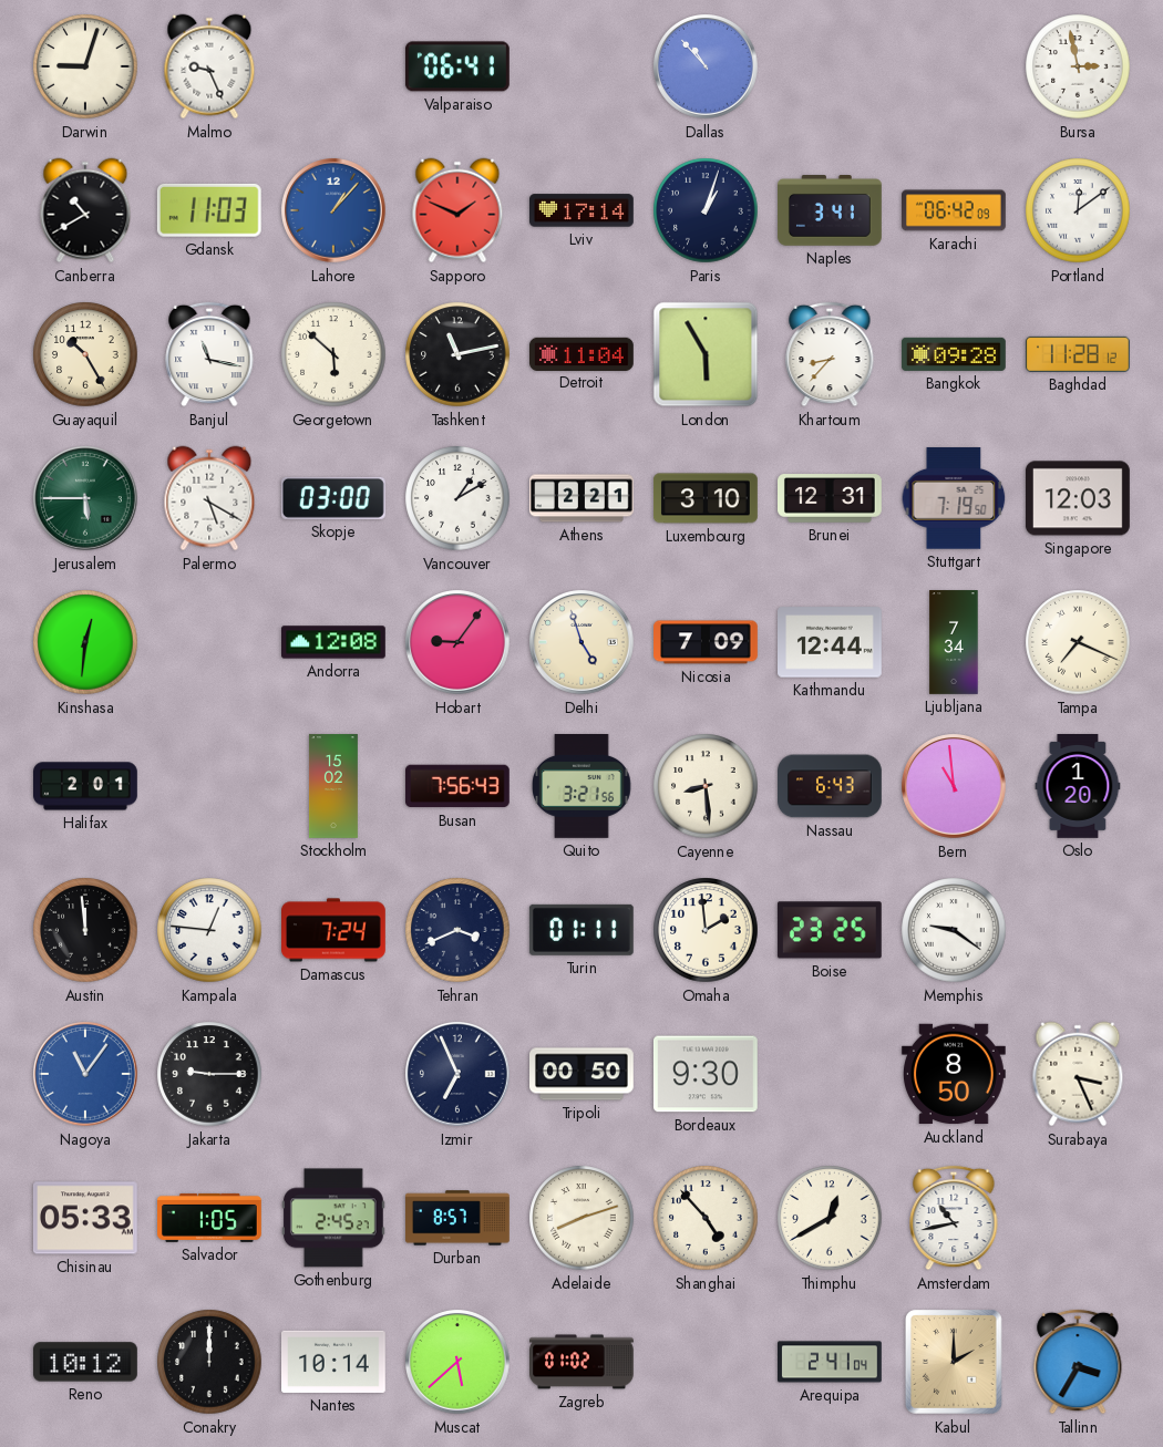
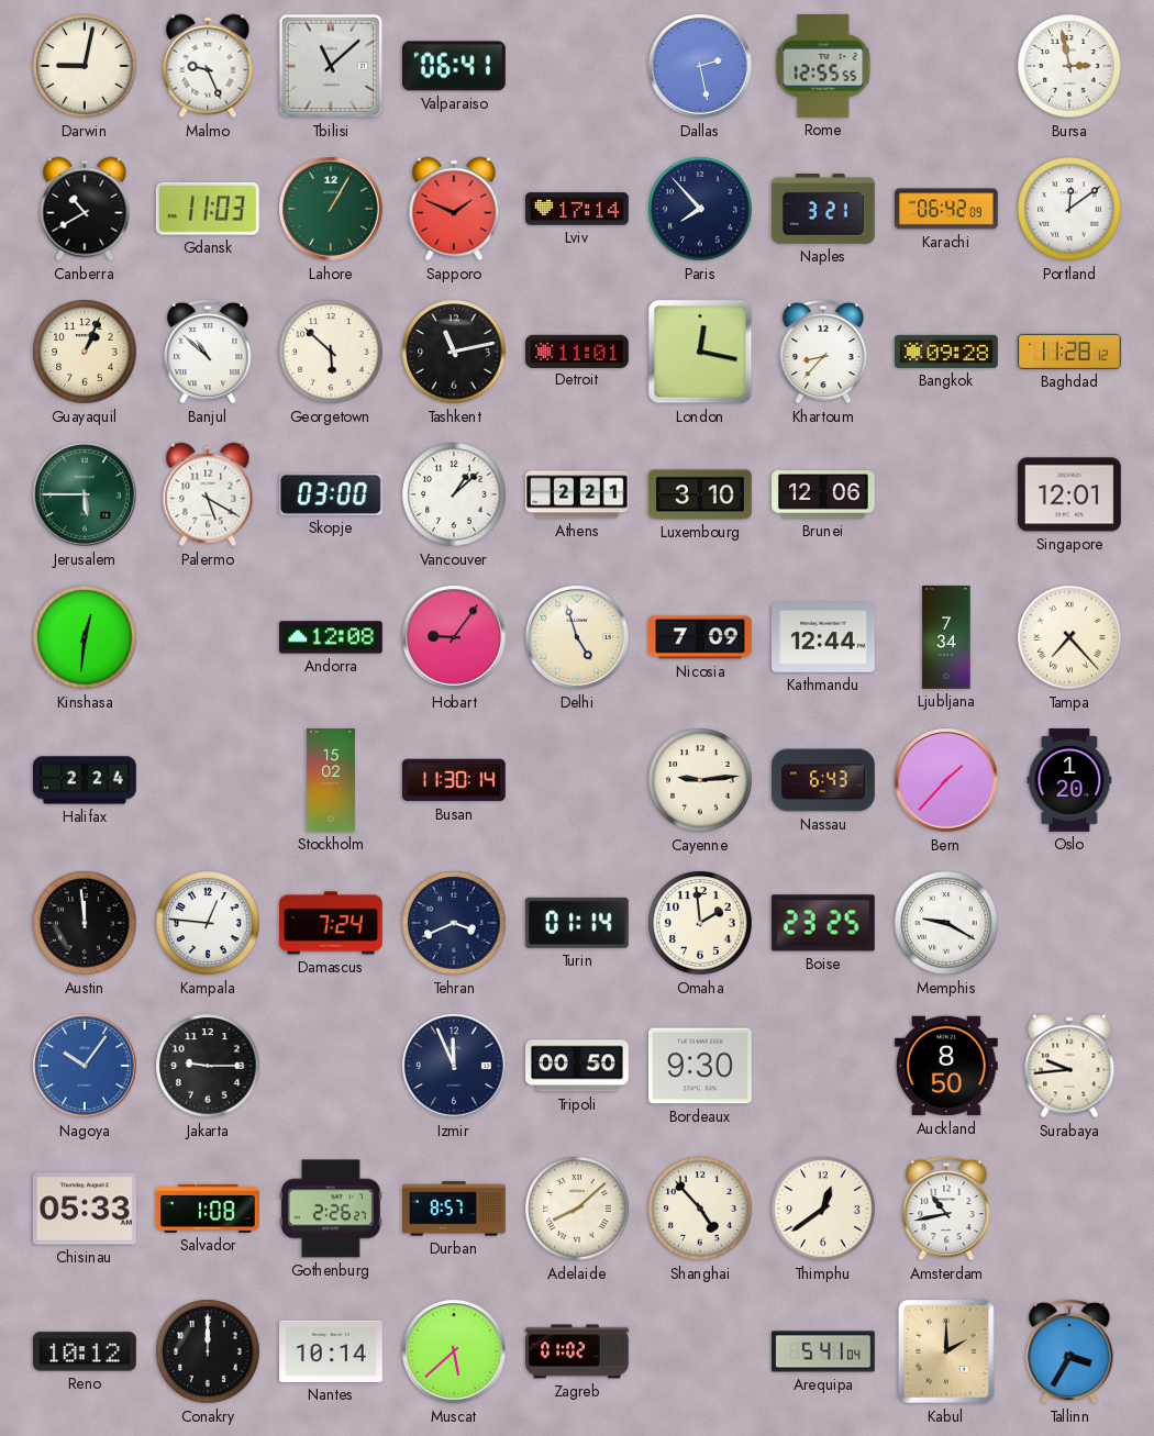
Darwin: 9:03 -> 9:02
Tbilisi: none -> 11:08
Dallas: 10:53 -> 2:28
Rome: none -> 12:55
Lahore: 1:07 -> 1:05
Lahore dial: blue -> green
Paris: 1:03 -> 7:53
Naples: 3:41 -> 3:21
Guayaquil: 10:25 -> 1:04
Banjul: 11:17 -> 10:52
Detroit: 11:04 -> 11:01
London: 5:55 -> 12:17
Vancouver: 1:10 -> 1:08
Brunei: 12:31 -> 12:06
Stuttgart: 7:19 -> none
Singapore: 12:03 -> 12:01
Tampa: 7:19 -> 7:23
Halifax: 2:01 -> 2:24
Busan: 7:56 -> 11:30
Quito: 3:21 -> none
Cayenne: 8:29 -> 9:14
Bern: 10:59 -> 1:37
Turin: 01:11 -> 01:14
Memphis: 9:21 -> 9:20
Nagoya: 11:06 -> 10:06
Izmir: 6:56 -> 11:56
Surabaya: 3:26 -> 9:44
Salvador: 1:05 -> 1:08
Gothenburg: 2:45 -> 2:26
Adelaide: 8:12 -> 8:08
Thimphu: 12:40 -> 12:39
Arequipa: 2:41 -> 5:41
